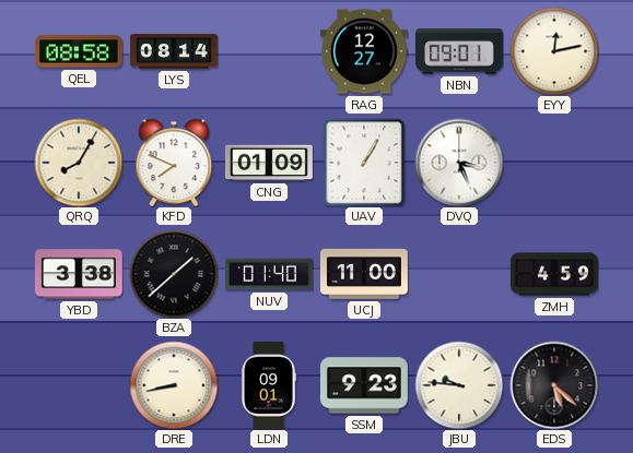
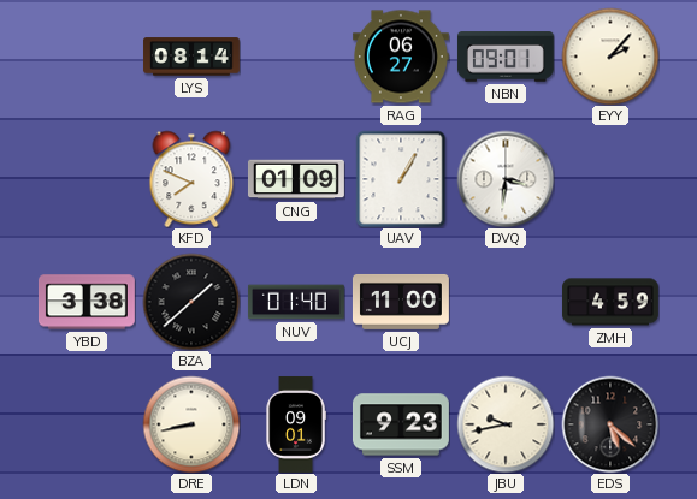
QEL: 08:58 -> none
RAG: 12:27 -> 06:27
EYY: 12:13 -> 2:07
QRQ: 8:05 -> none
DVQ: 3:26 -> 3:31
JBU: 9:46 -> 9:43
